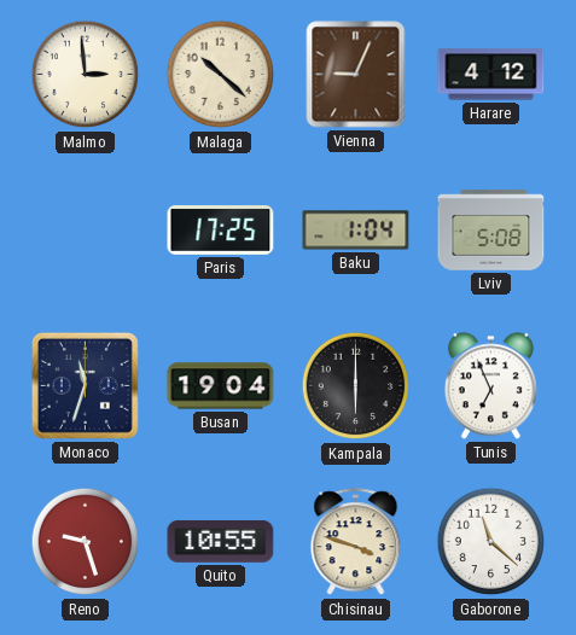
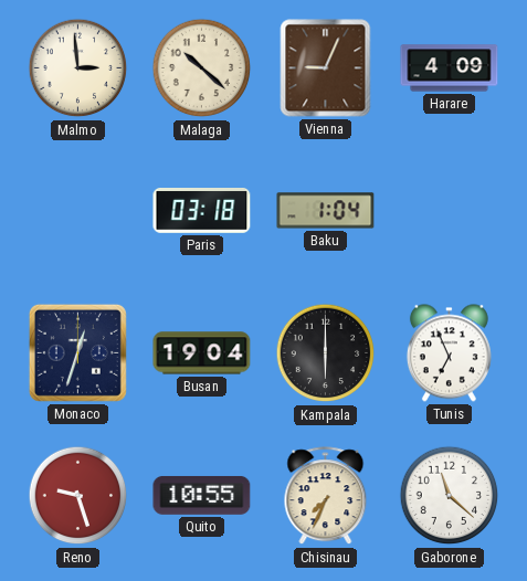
Harare: 4:12 -> 4:09
Paris: 17:25 -> 03:18
Lviv: 5:08 -> none
Monaco: 11:33 -> 12:33
Chisinau: 3:48 -> 7:34
